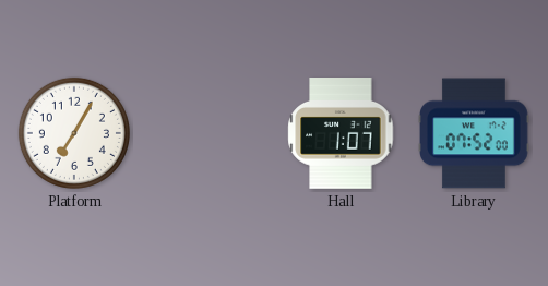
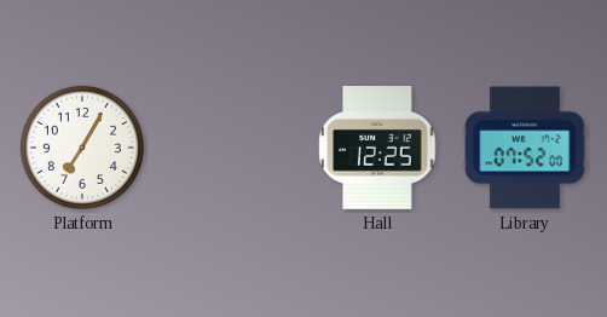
Hall: 1:07 -> 12:25
